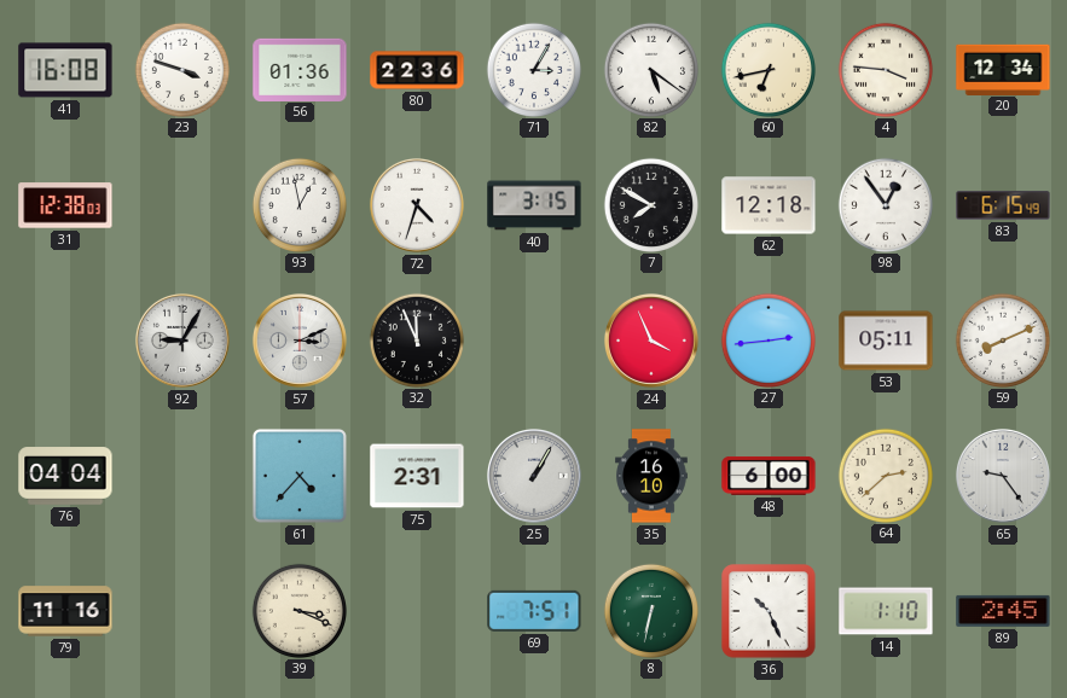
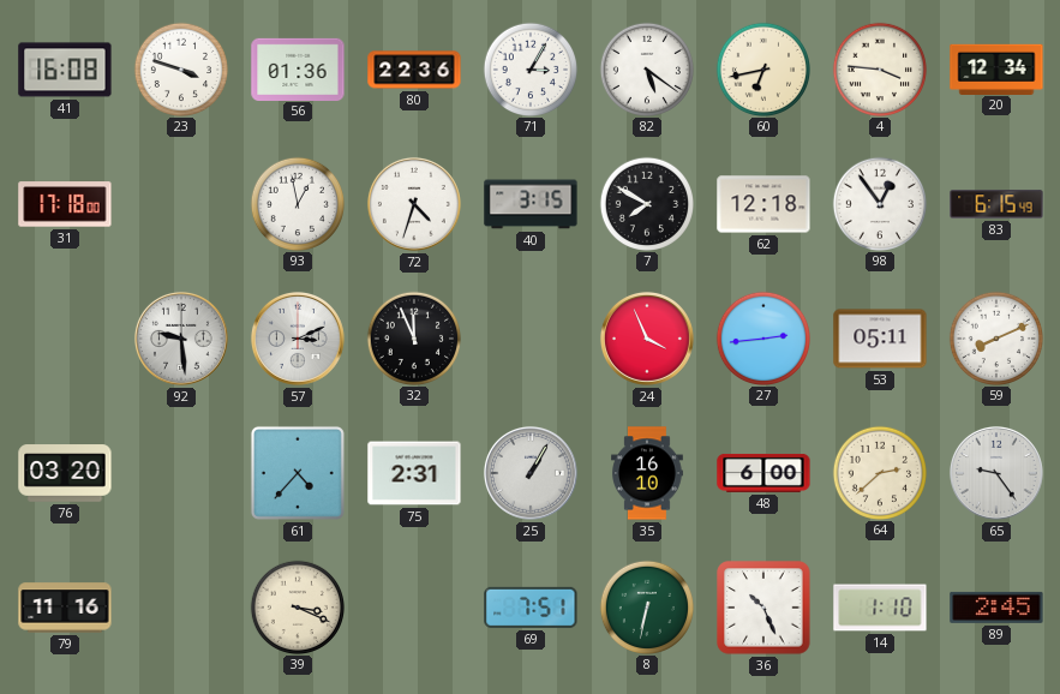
31: 12:38 -> 17:18
92: 9:05 -> 9:29
76: 04:04 -> 03:20
